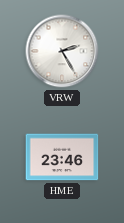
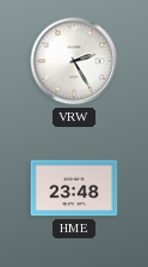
HME: 23:46 -> 23:48
